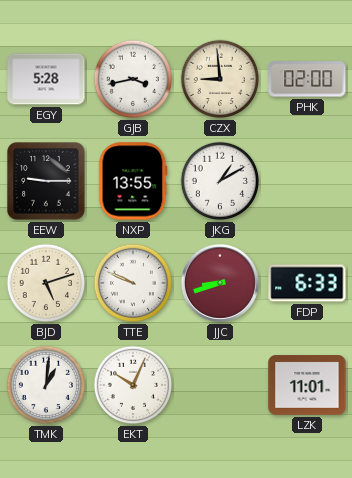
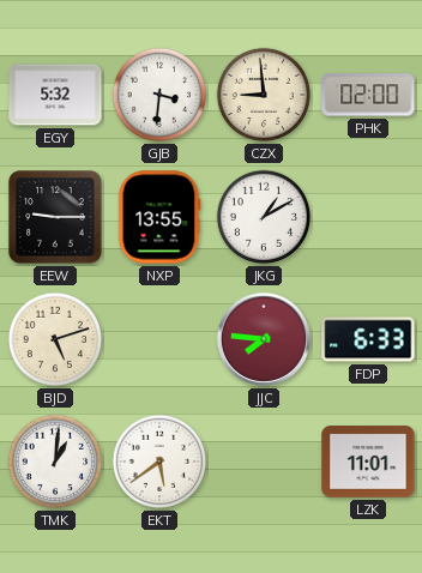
EGY: 5:28 -> 5:32
GJB: 3:43 -> 3:31
TTE: 9:49 -> none
JJC: 8:42 -> 7:46
EKT: 10:04 -> 5:39
